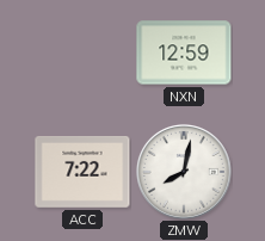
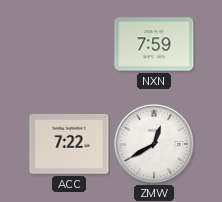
NXN: 12:59 -> 7:59
ZMW: 8:02 -> 12:40
